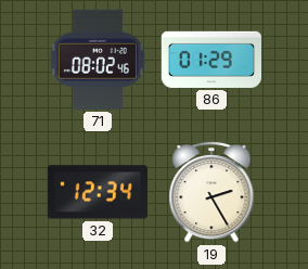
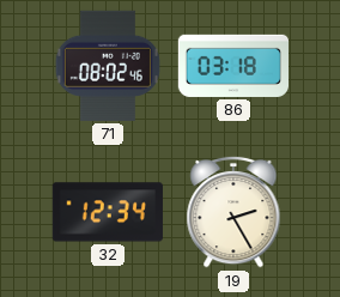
86: 01:29 -> 03:18
